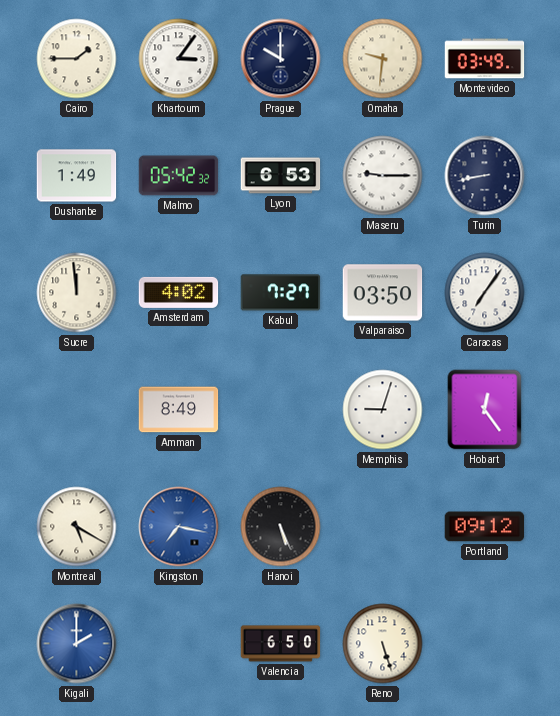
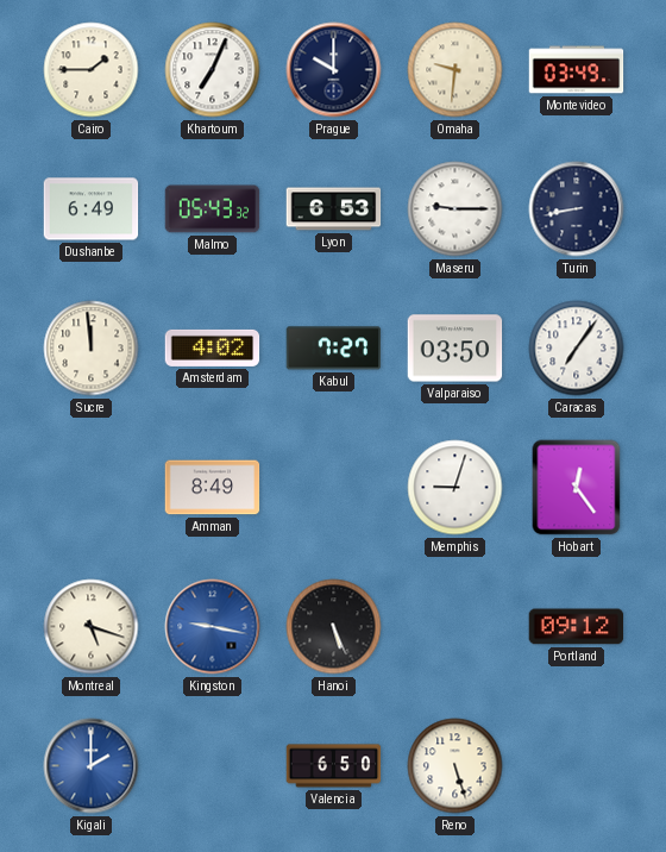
Khartoum: 3:06 -> 7:04
Dushanbe: 1:49 -> 6:49
Malmo: 05:42 -> 05:43
Montreal: 5:20 -> 5:18
Kingston: 7:17 -> 9:17
